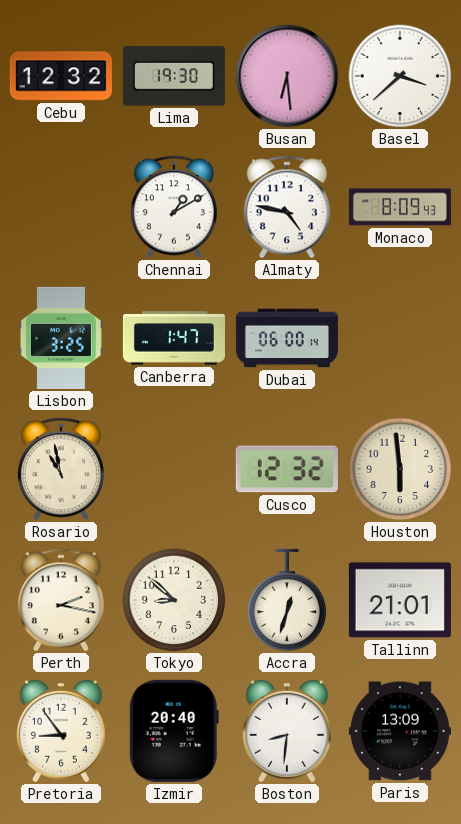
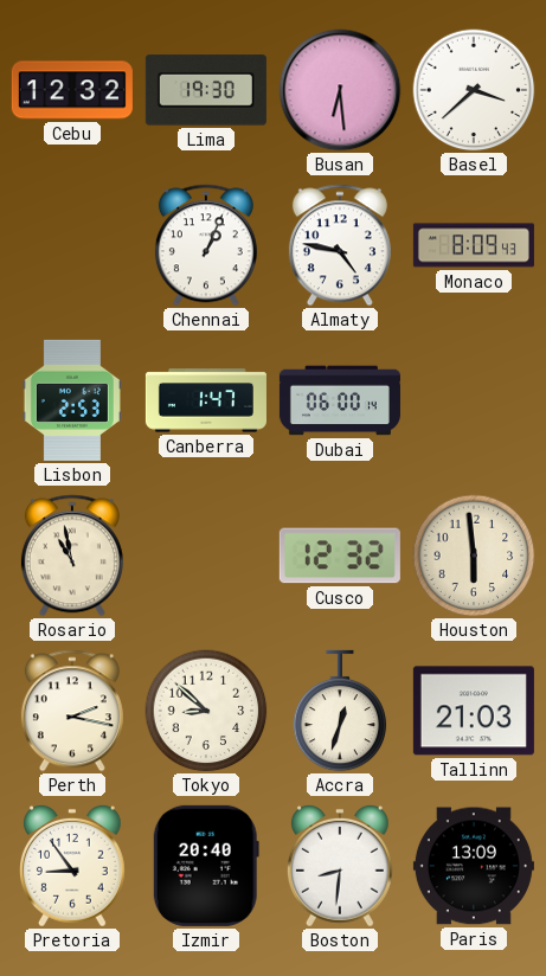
Chennai: 1:10 -> 1:04
Lisbon: 3:25 -> 2:53
Tallinn: 21:01 -> 21:03
